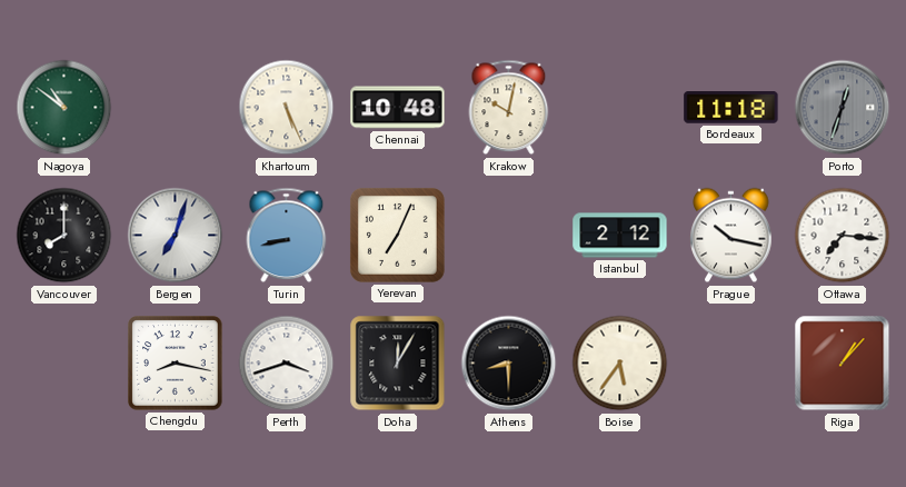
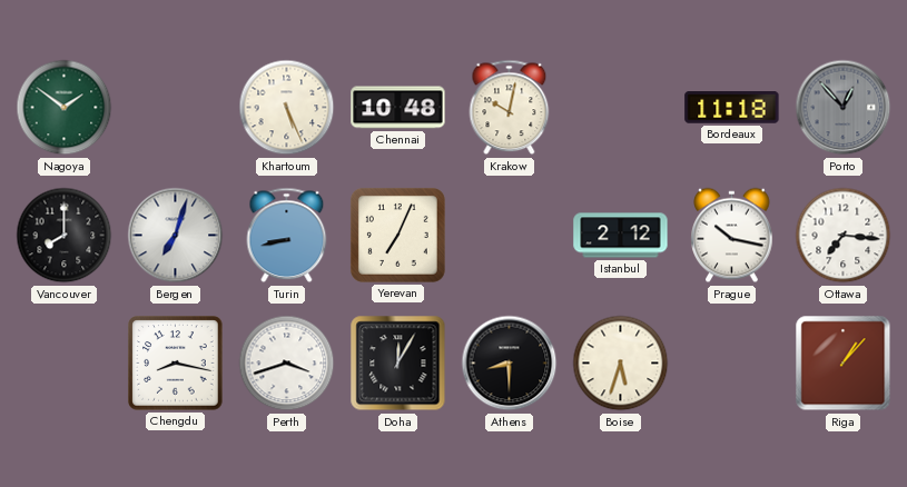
Nagoya: 10:51 -> 1:51
Porto: 12:33 -> 12:53
Boise: 5:36 -> 5:33
